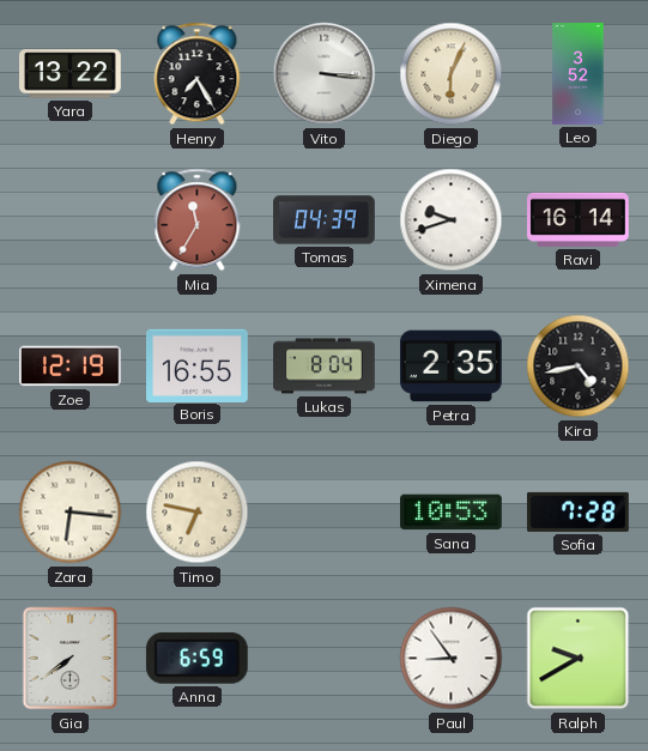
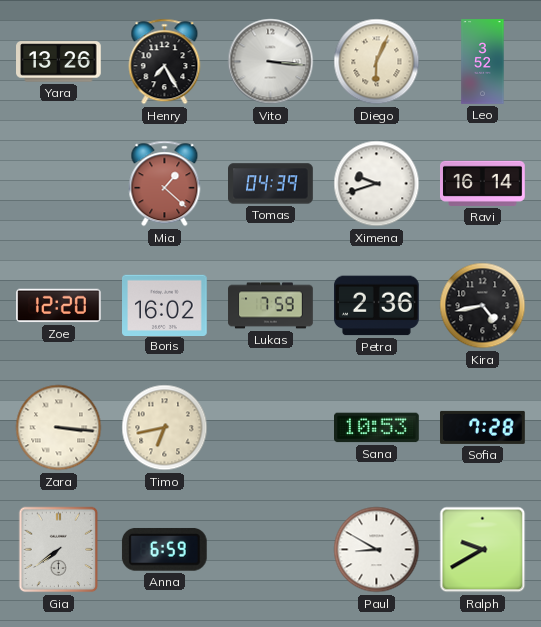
Yara: 13:22 -> 13:26
Mia: 11:35 -> 1:22
Zoe: 12:19 -> 12:20
Boris: 16:55 -> 16:02
Lukas: 8:04 -> 7:59
Petra: 2:35 -> 2:36
Zara: 6:16 -> 3:16
Timo: 6:47 -> 6:43
Paul: 8:54 -> 8:50
